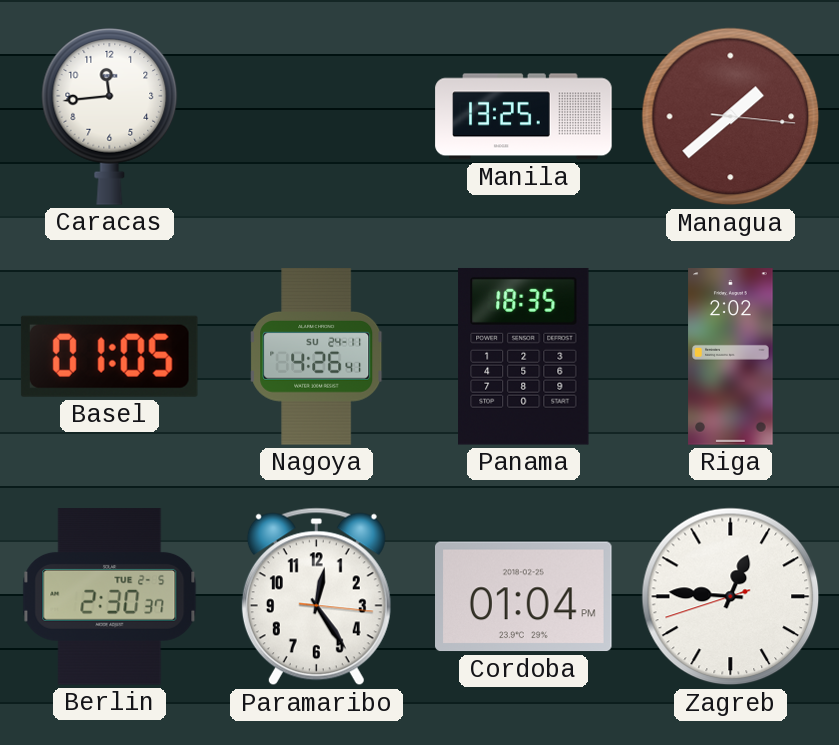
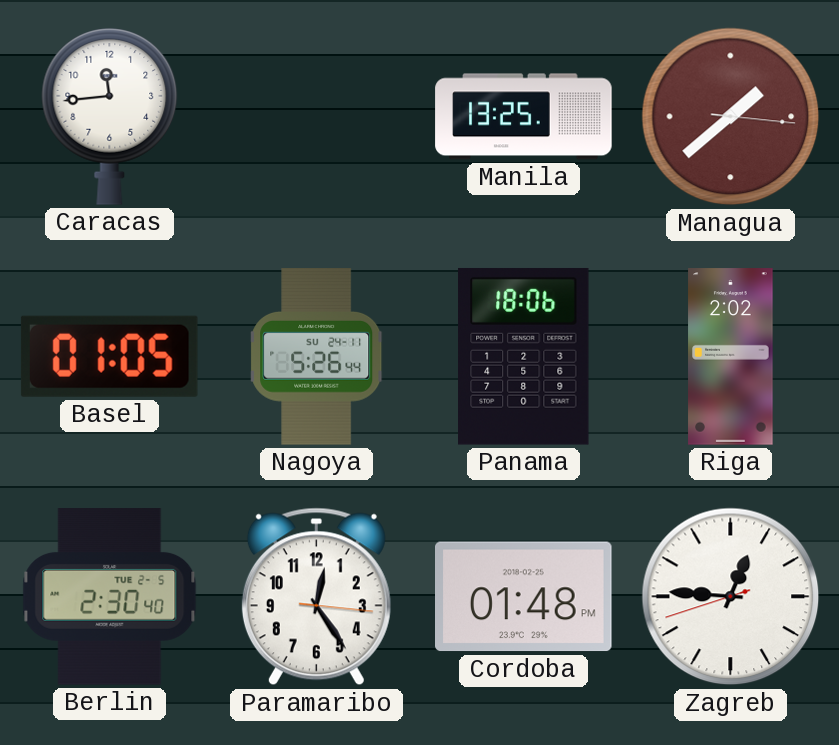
Nagoya: 4:26 -> 5:26
Panama: 18:35 -> 18:06
Berlin: 2:30:37 -> 2:30:40
Cordoba: 01:04 -> 01:48
